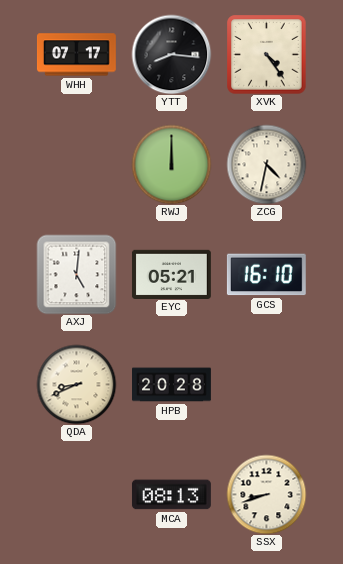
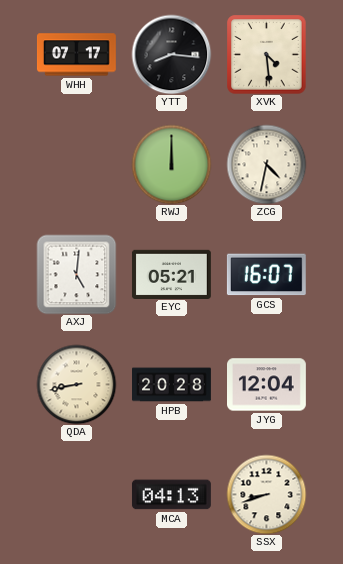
XVK: 4:24 -> 4:29
GCS: 16:10 -> 16:07
QDA: 8:41 -> 8:43
JYG: none -> 12:04
MCA: 08:13 -> 04:13
